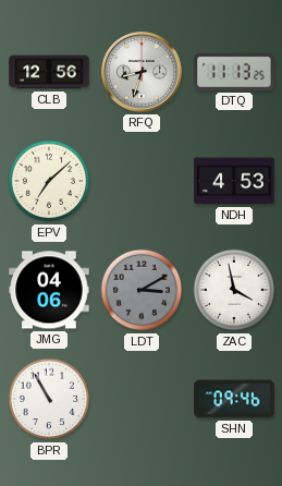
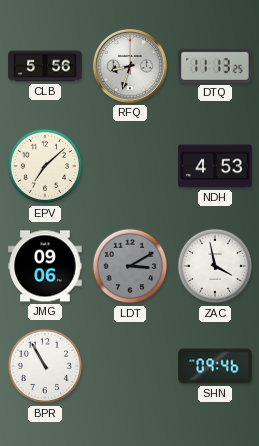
CLB: 12:56 -> 5:56
JMG: 04:06 -> 09:06
